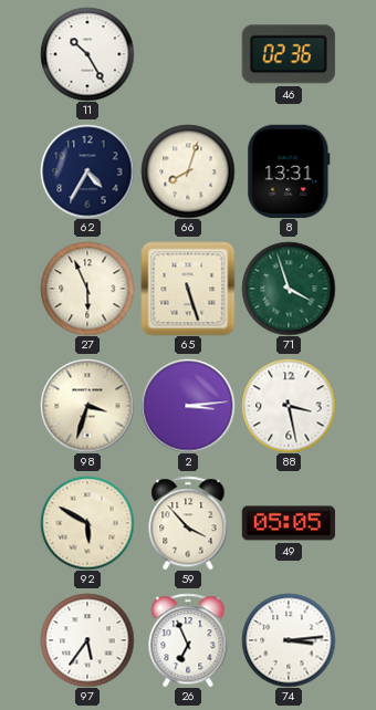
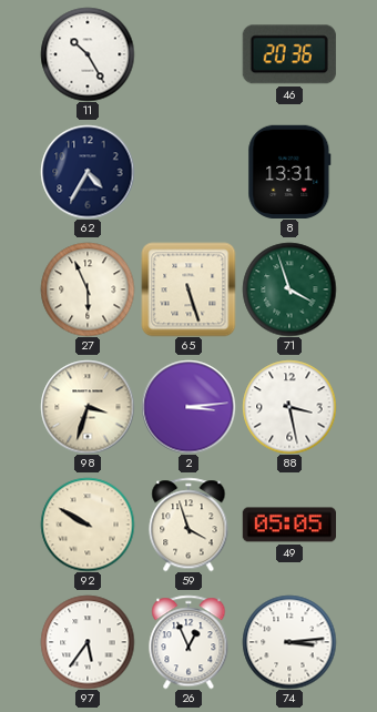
46: 02:36 -> 20:36
66: 8:03 -> none
92: 5:50 -> 9:50
59: 3:53 -> 3:57
26: 6:56 -> 12:56
